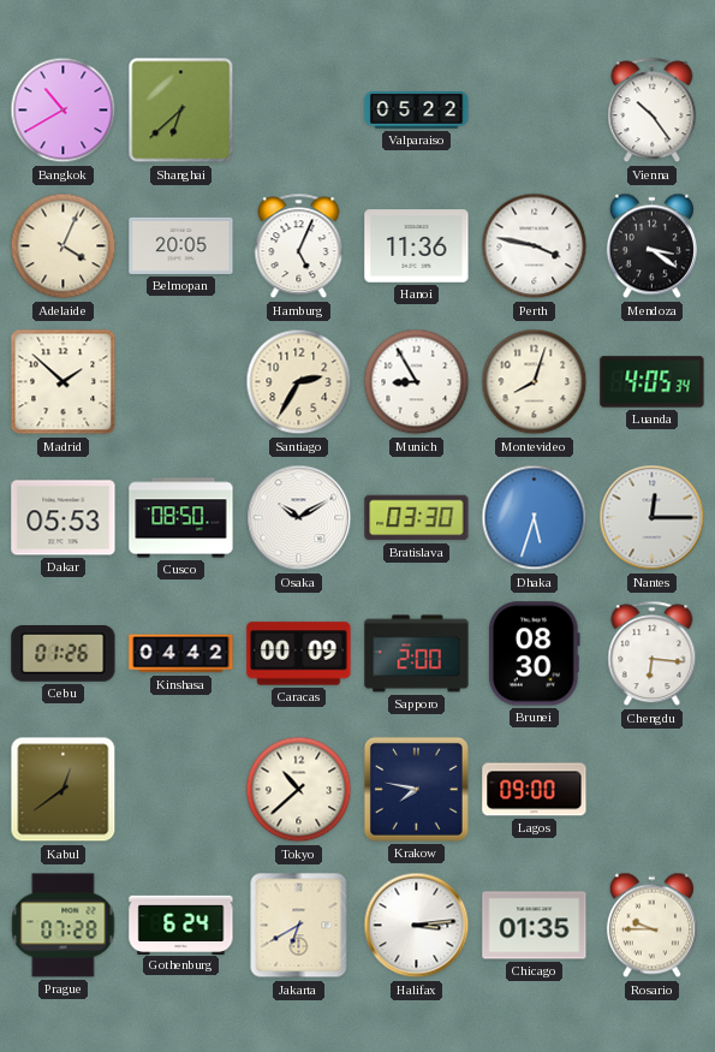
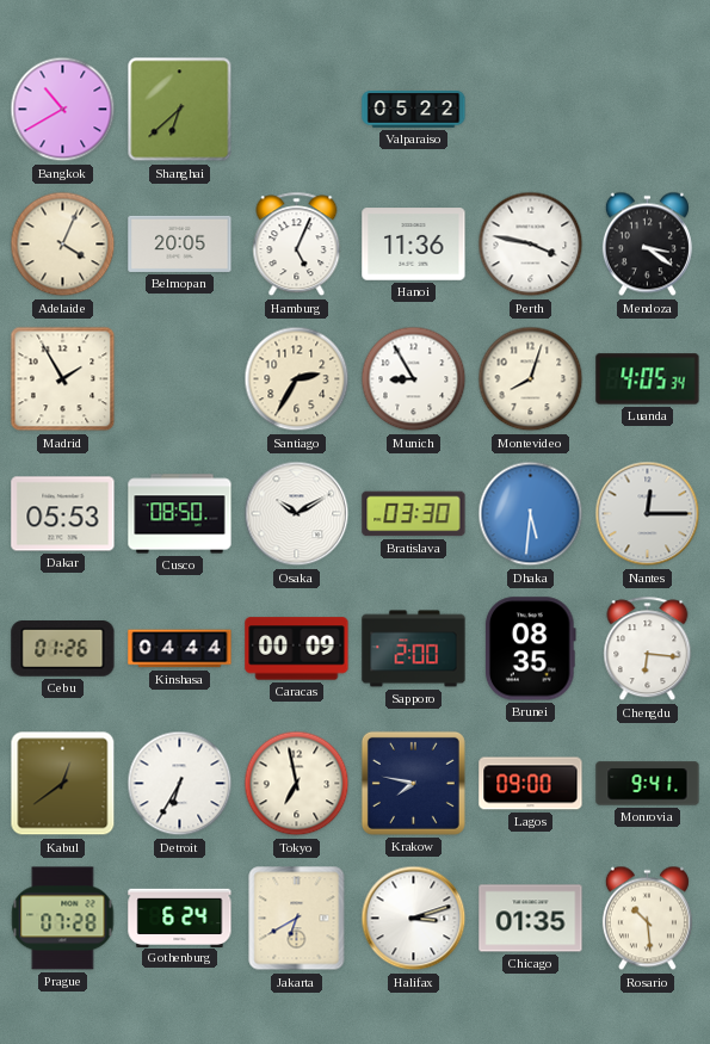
Vienna: 10:24 -> none
Madrid: 1:52 -> 1:55
Dhaka: 5:33 -> 5:31
Kinshasa: 04:42 -> 04:44
Brunei: 08:30 -> 08:35
Detroit: none -> 6:35
Tokyo: 10:38 -> 6:58
Monrovia: none -> 9:41
Halifax: 3:14 -> 3:12
Rosario: 9:45 -> 10:29
